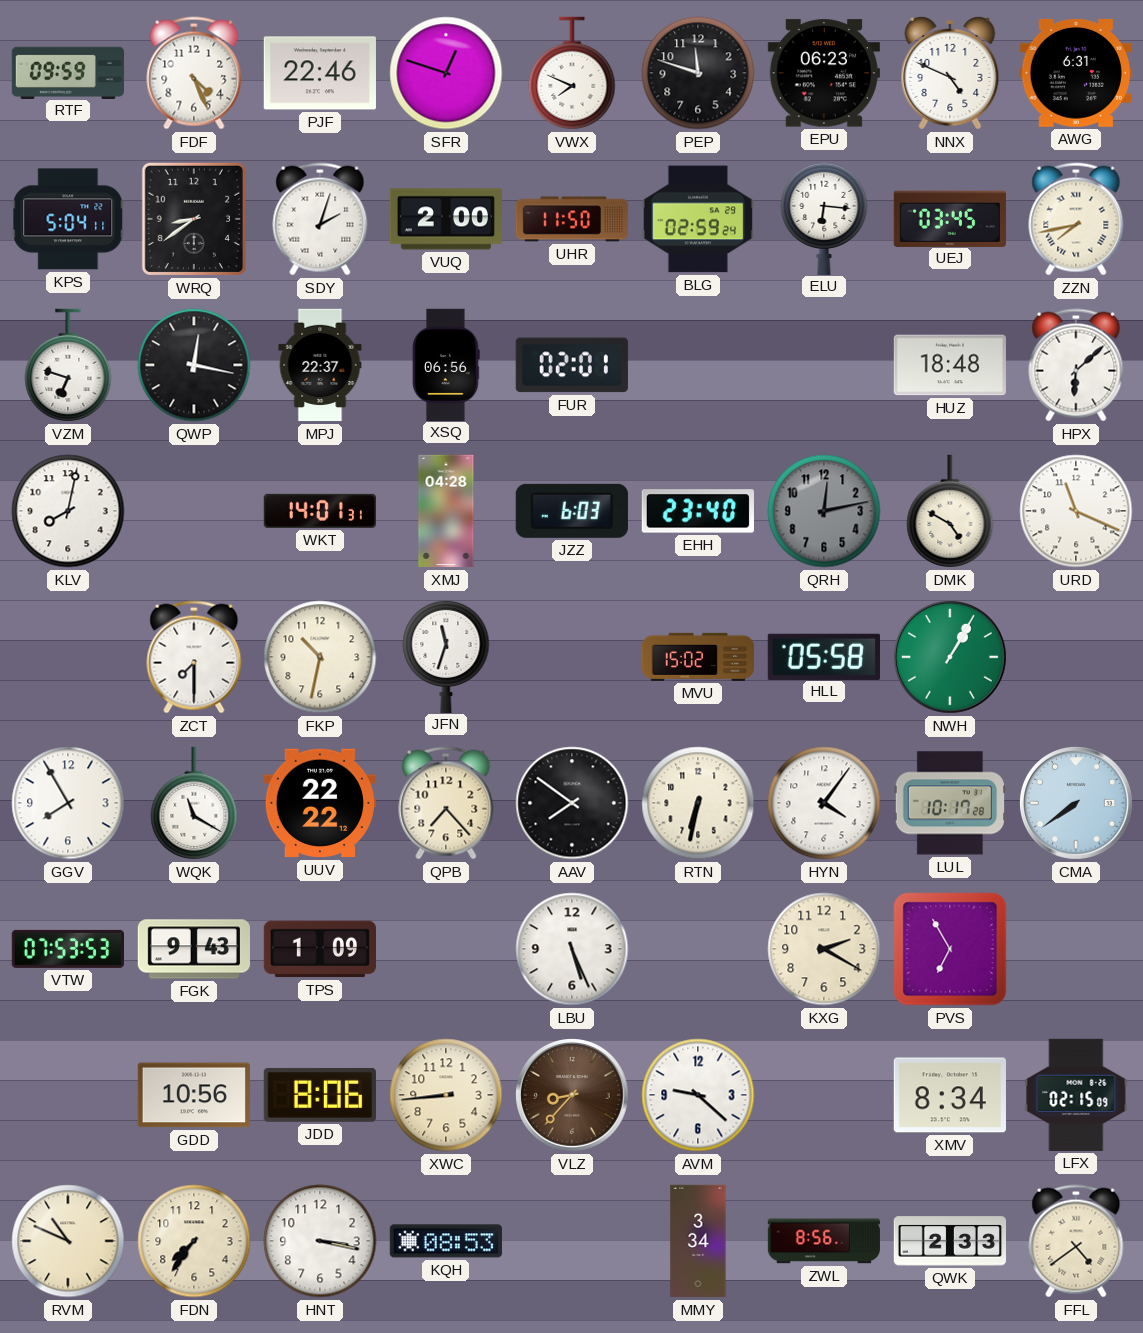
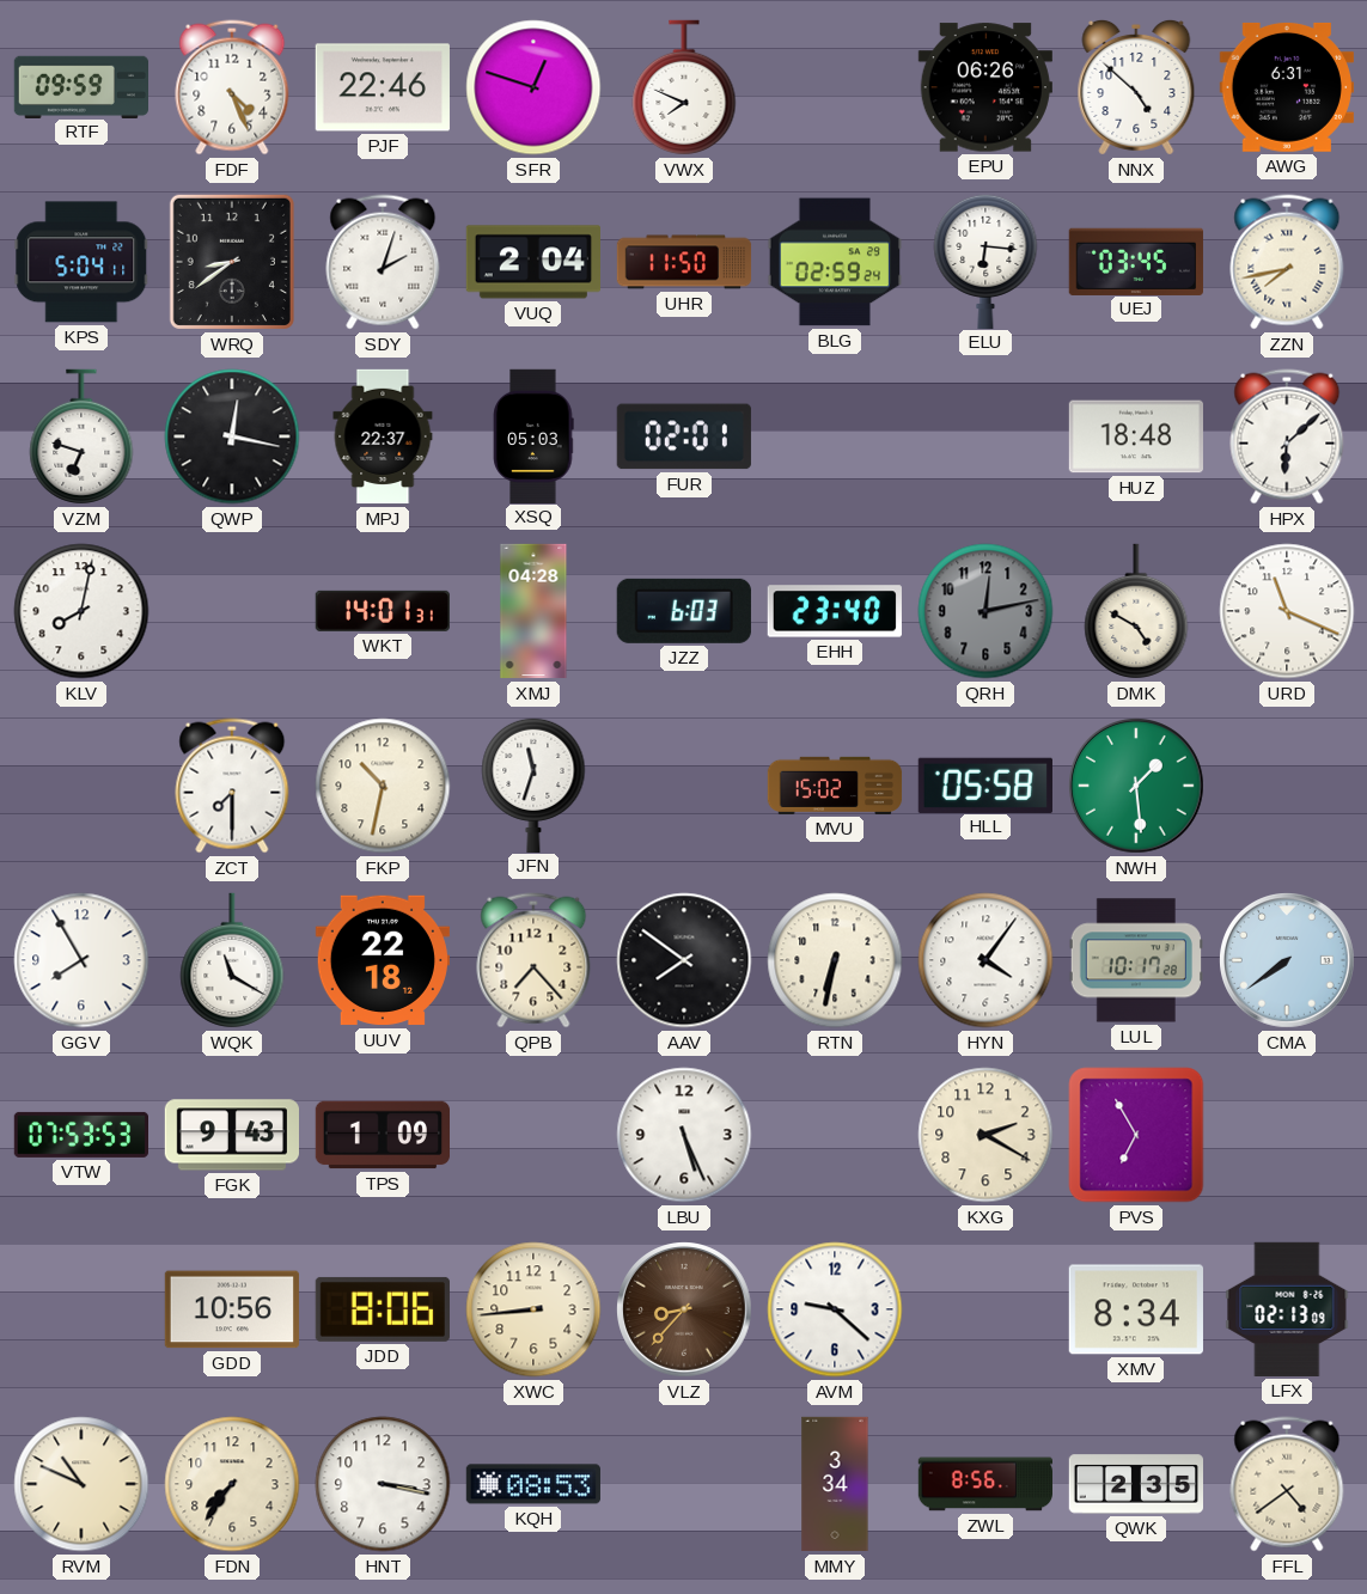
PEP: 11:48 -> none
EPU: 06:23 -> 06:26
NNX: 4:49 -> 4:52
VUQ: 2:00 -> 2:04
XSQ: 06:56 -> 05:03
NWH: 1:05 -> 1:29
UUV: 22:22 -> 22:18
LFX: 02:15 -> 02:13
QWK: 2:33 -> 2:35
